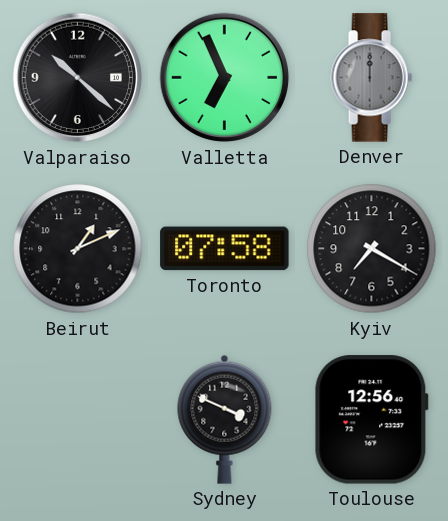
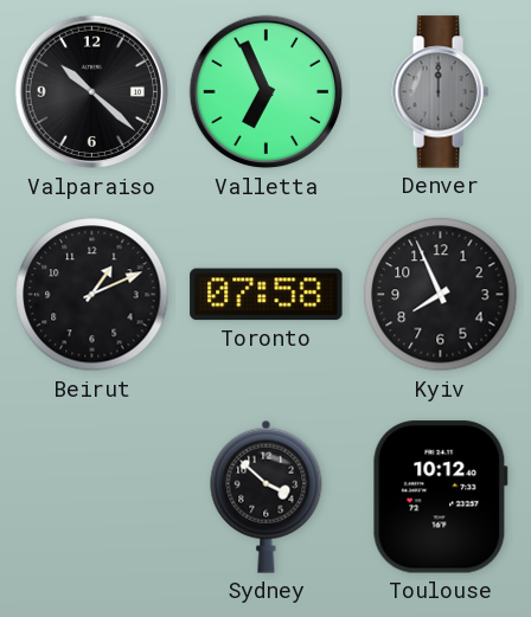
Kyiv: 7:20 -> 7:56
Sydney: 3:49 -> 3:52
Toulouse: 12:56 -> 10:12
